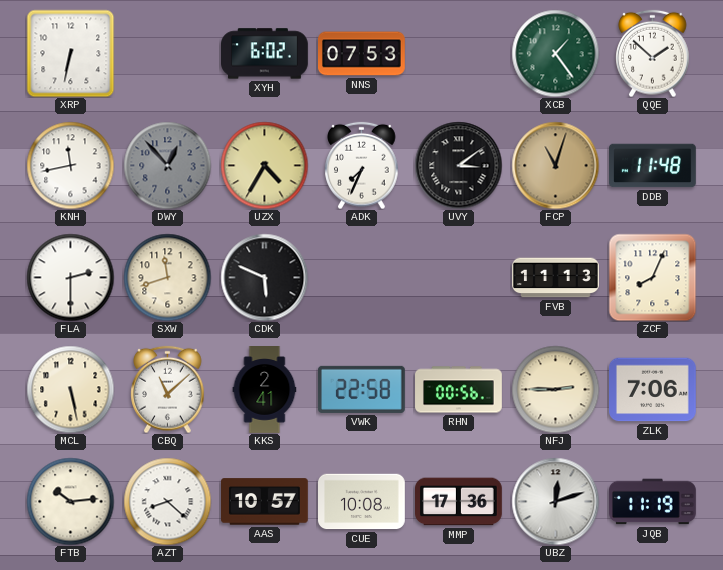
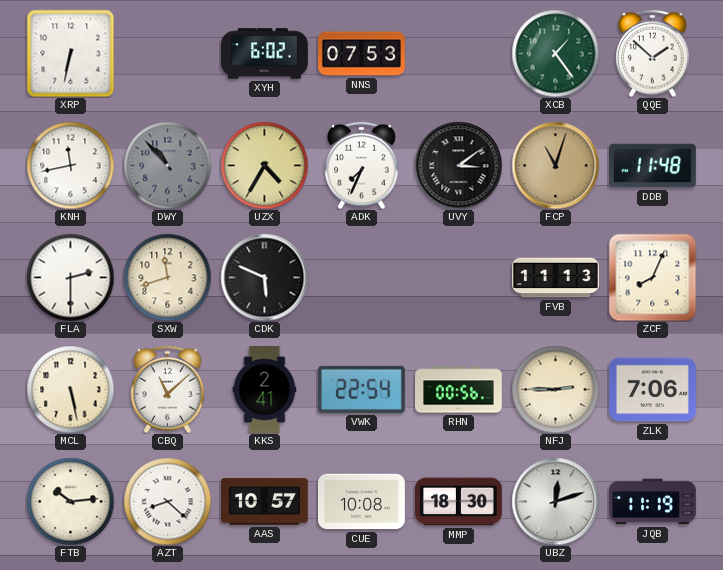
DWY: 12:53 -> 10:53
VWK: 22:58 -> 22:54
MMP: 17:36 -> 18:30
